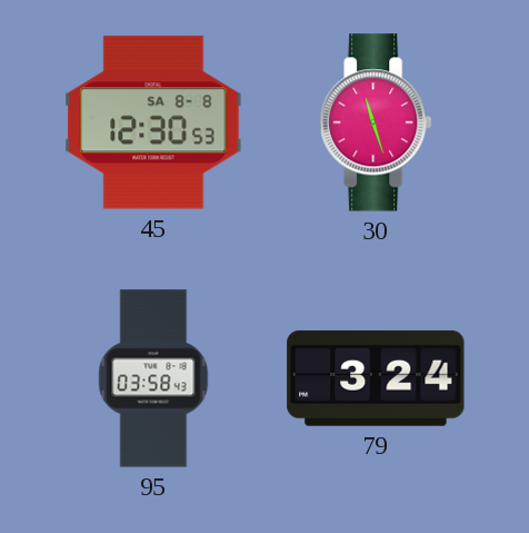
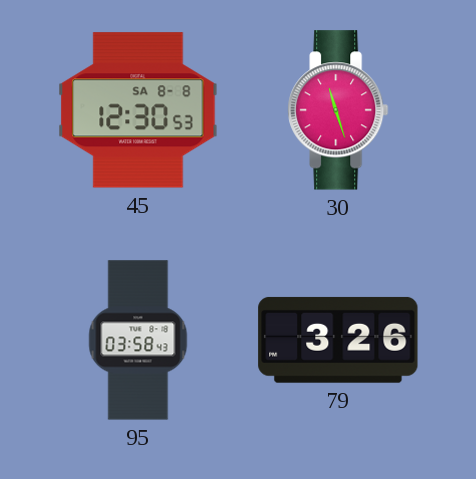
79: 3:24 -> 3:26
